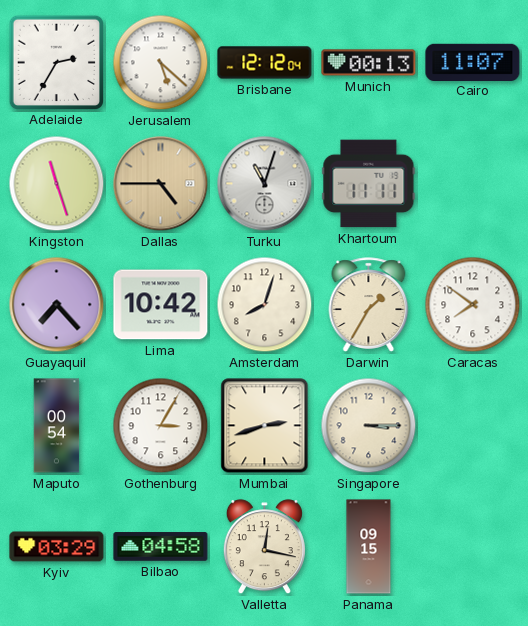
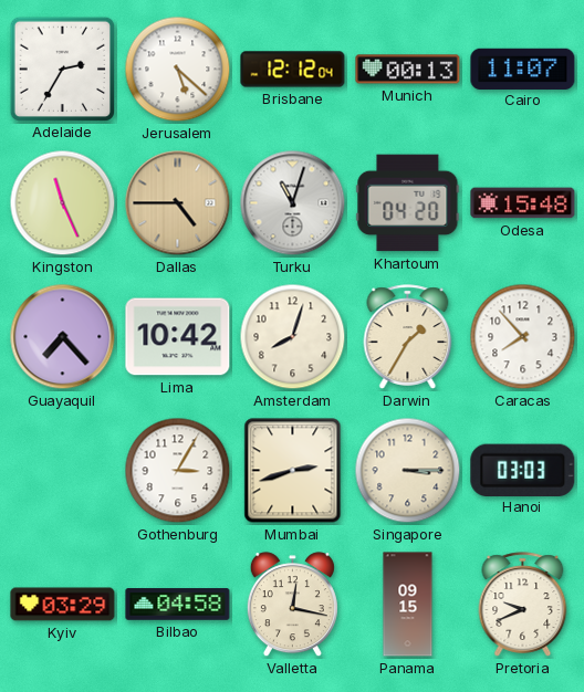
Kingston: 11:27 -> 11:26
Khartoum: 11:11 -> 04:20
Odesa: none -> 15:48
Caracas: 7:51 -> 7:53
Maputo: 00:54 -> none
Hanoi: none -> 03:03
Pretoria: none -> 9:41
